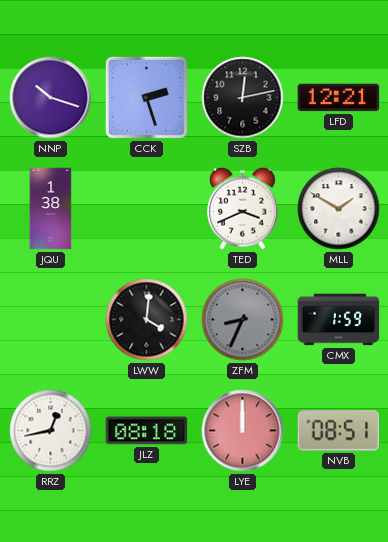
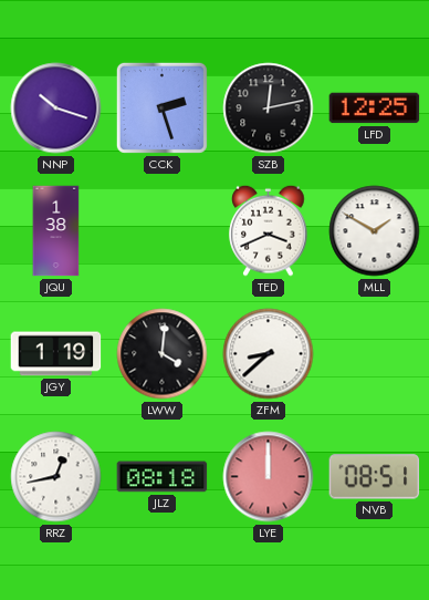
LFD: 12:21 -> 12:25
JGY: none -> 1:19
ZFM: 8:34 -> 8:38
ZFM dial: grey -> white
CMX: 1:59 -> none
